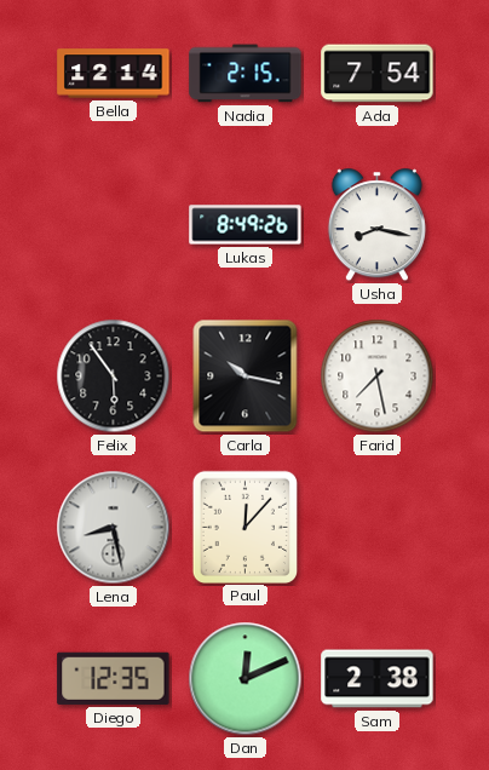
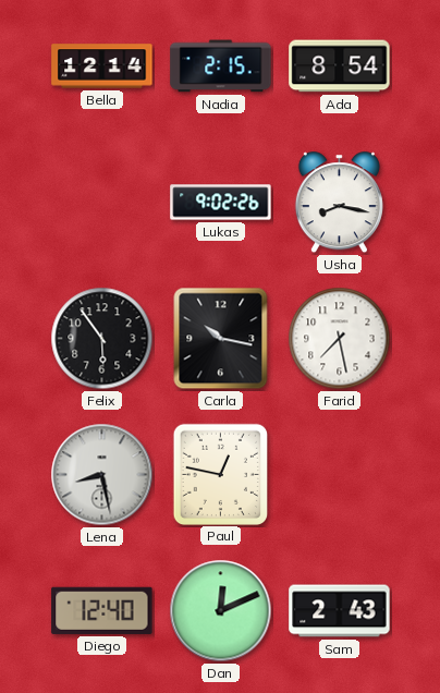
Ada: 7:54 -> 8:54
Lukas: 8:49 -> 9:02
Paul: 12:07 -> 12:47
Diego: 12:35 -> 12:40
Sam: 2:38 -> 2:43
